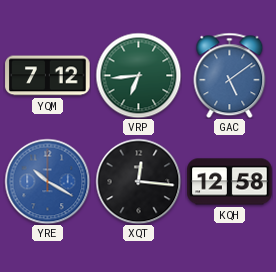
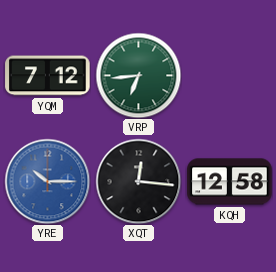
GAC: 5:09 -> none
YRE: 10:20 -> 10:15
